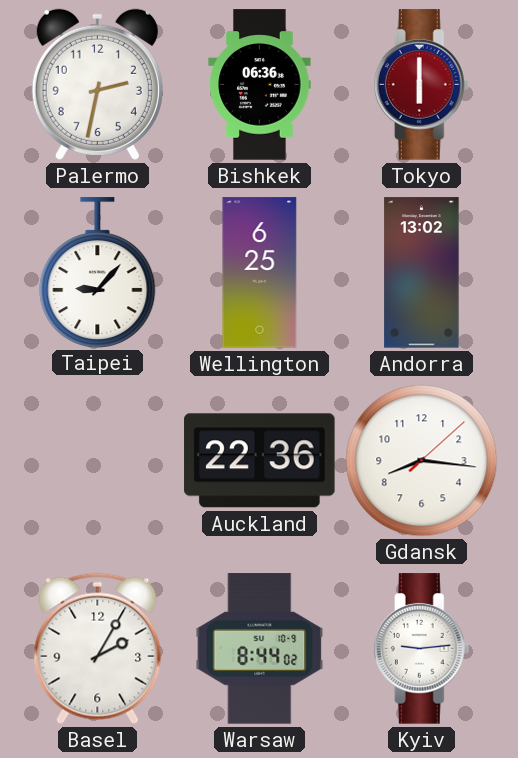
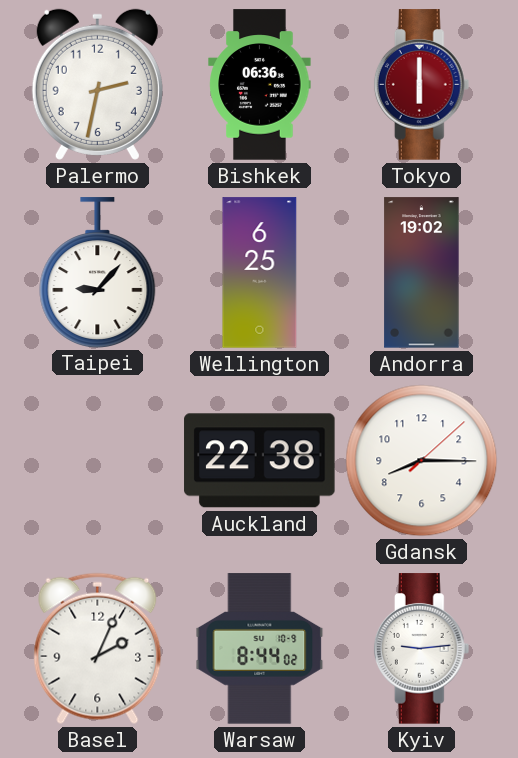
Andorra: 13:02 -> 19:02
Auckland: 22:36 -> 22:38
Gdansk: 8:16 -> 8:15
Basel: 2:05 -> 2:04
